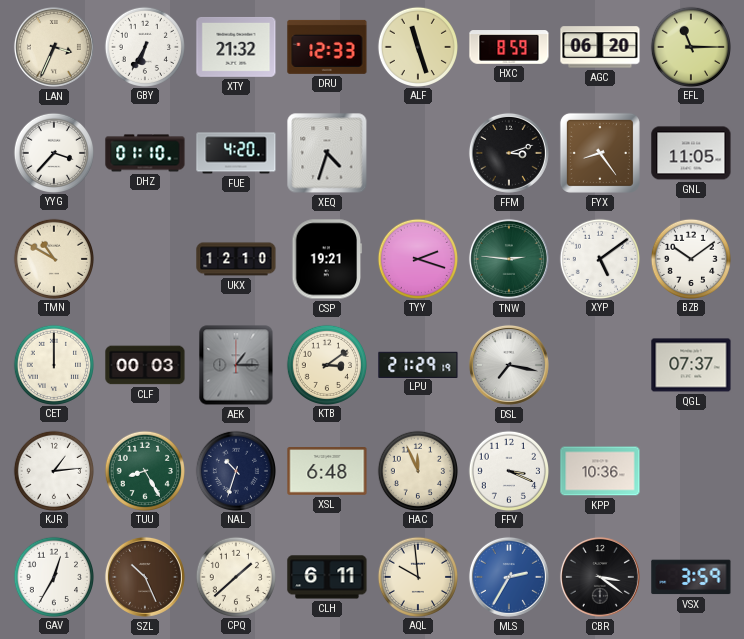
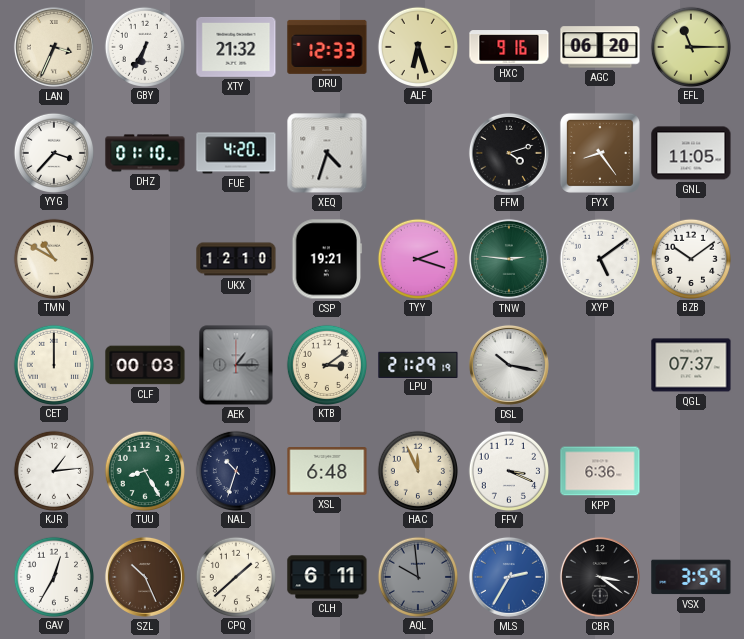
ALF: 11:27 -> 6:27
HXC: 8:59 -> 9:16
FFM: 3:12 -> 4:12
DSL: 7:17 -> 10:17
KPP: 10:36 -> 6:36
AQL dial: cream -> grey
